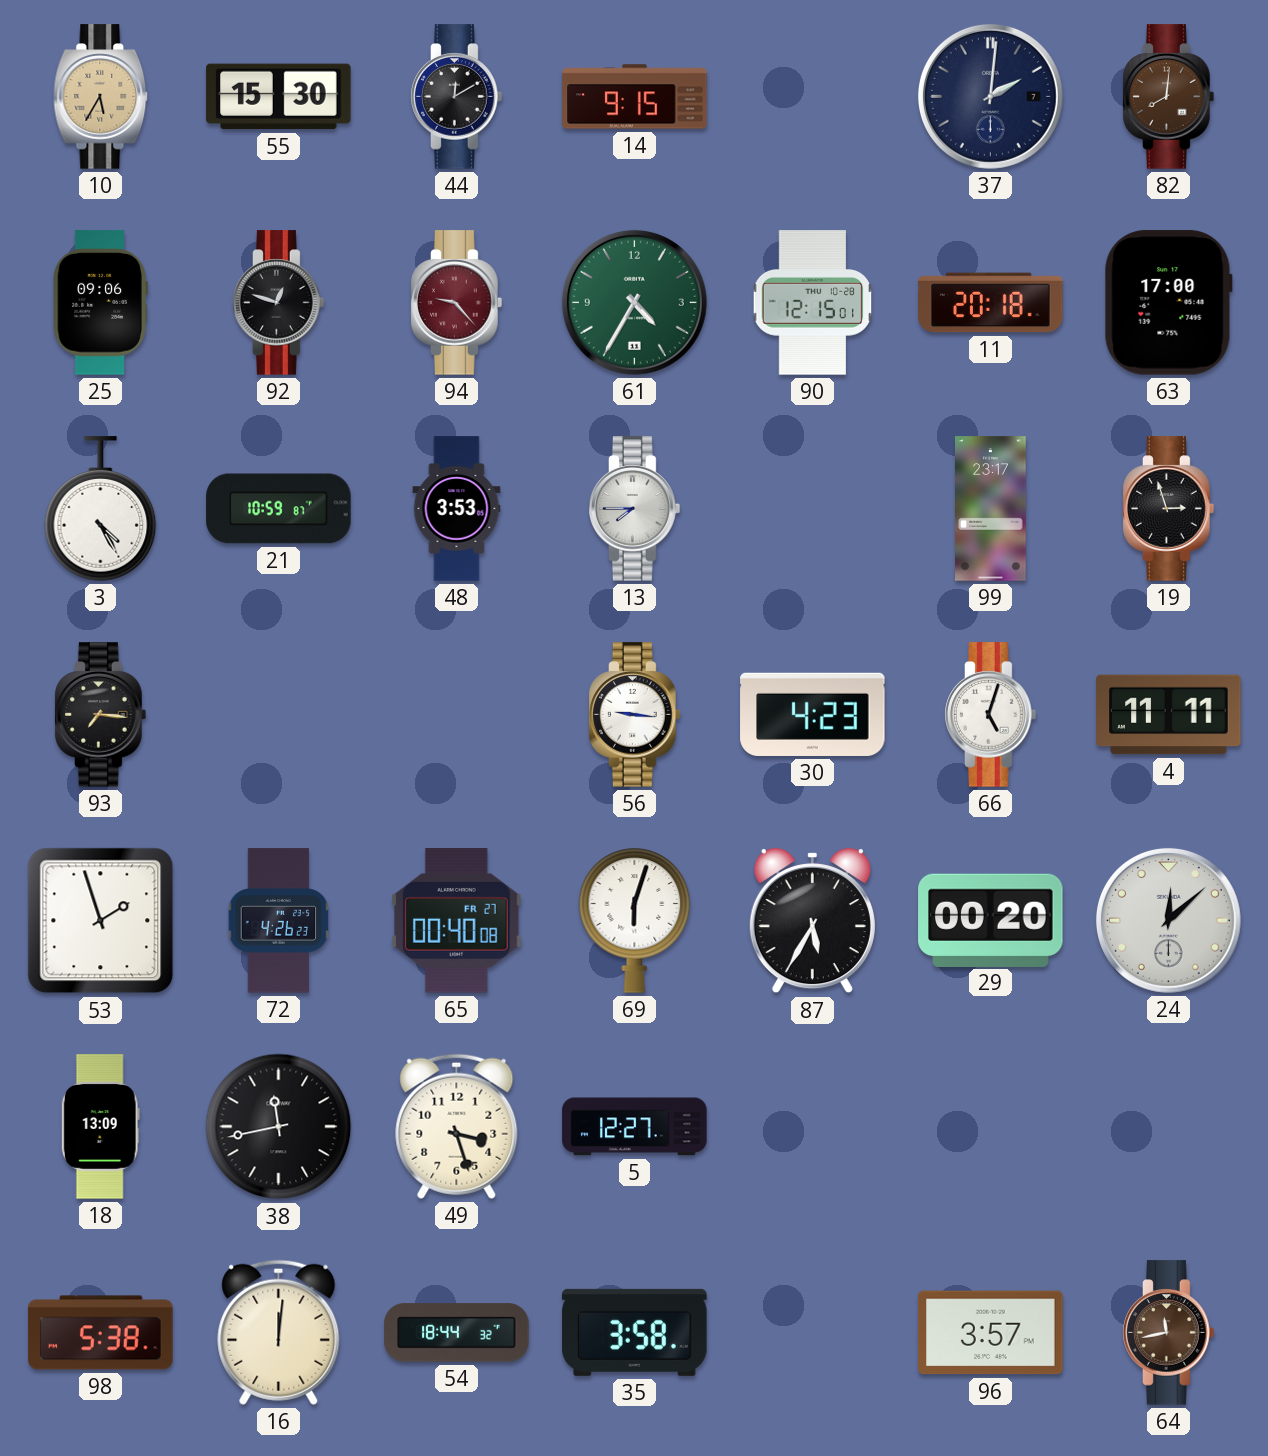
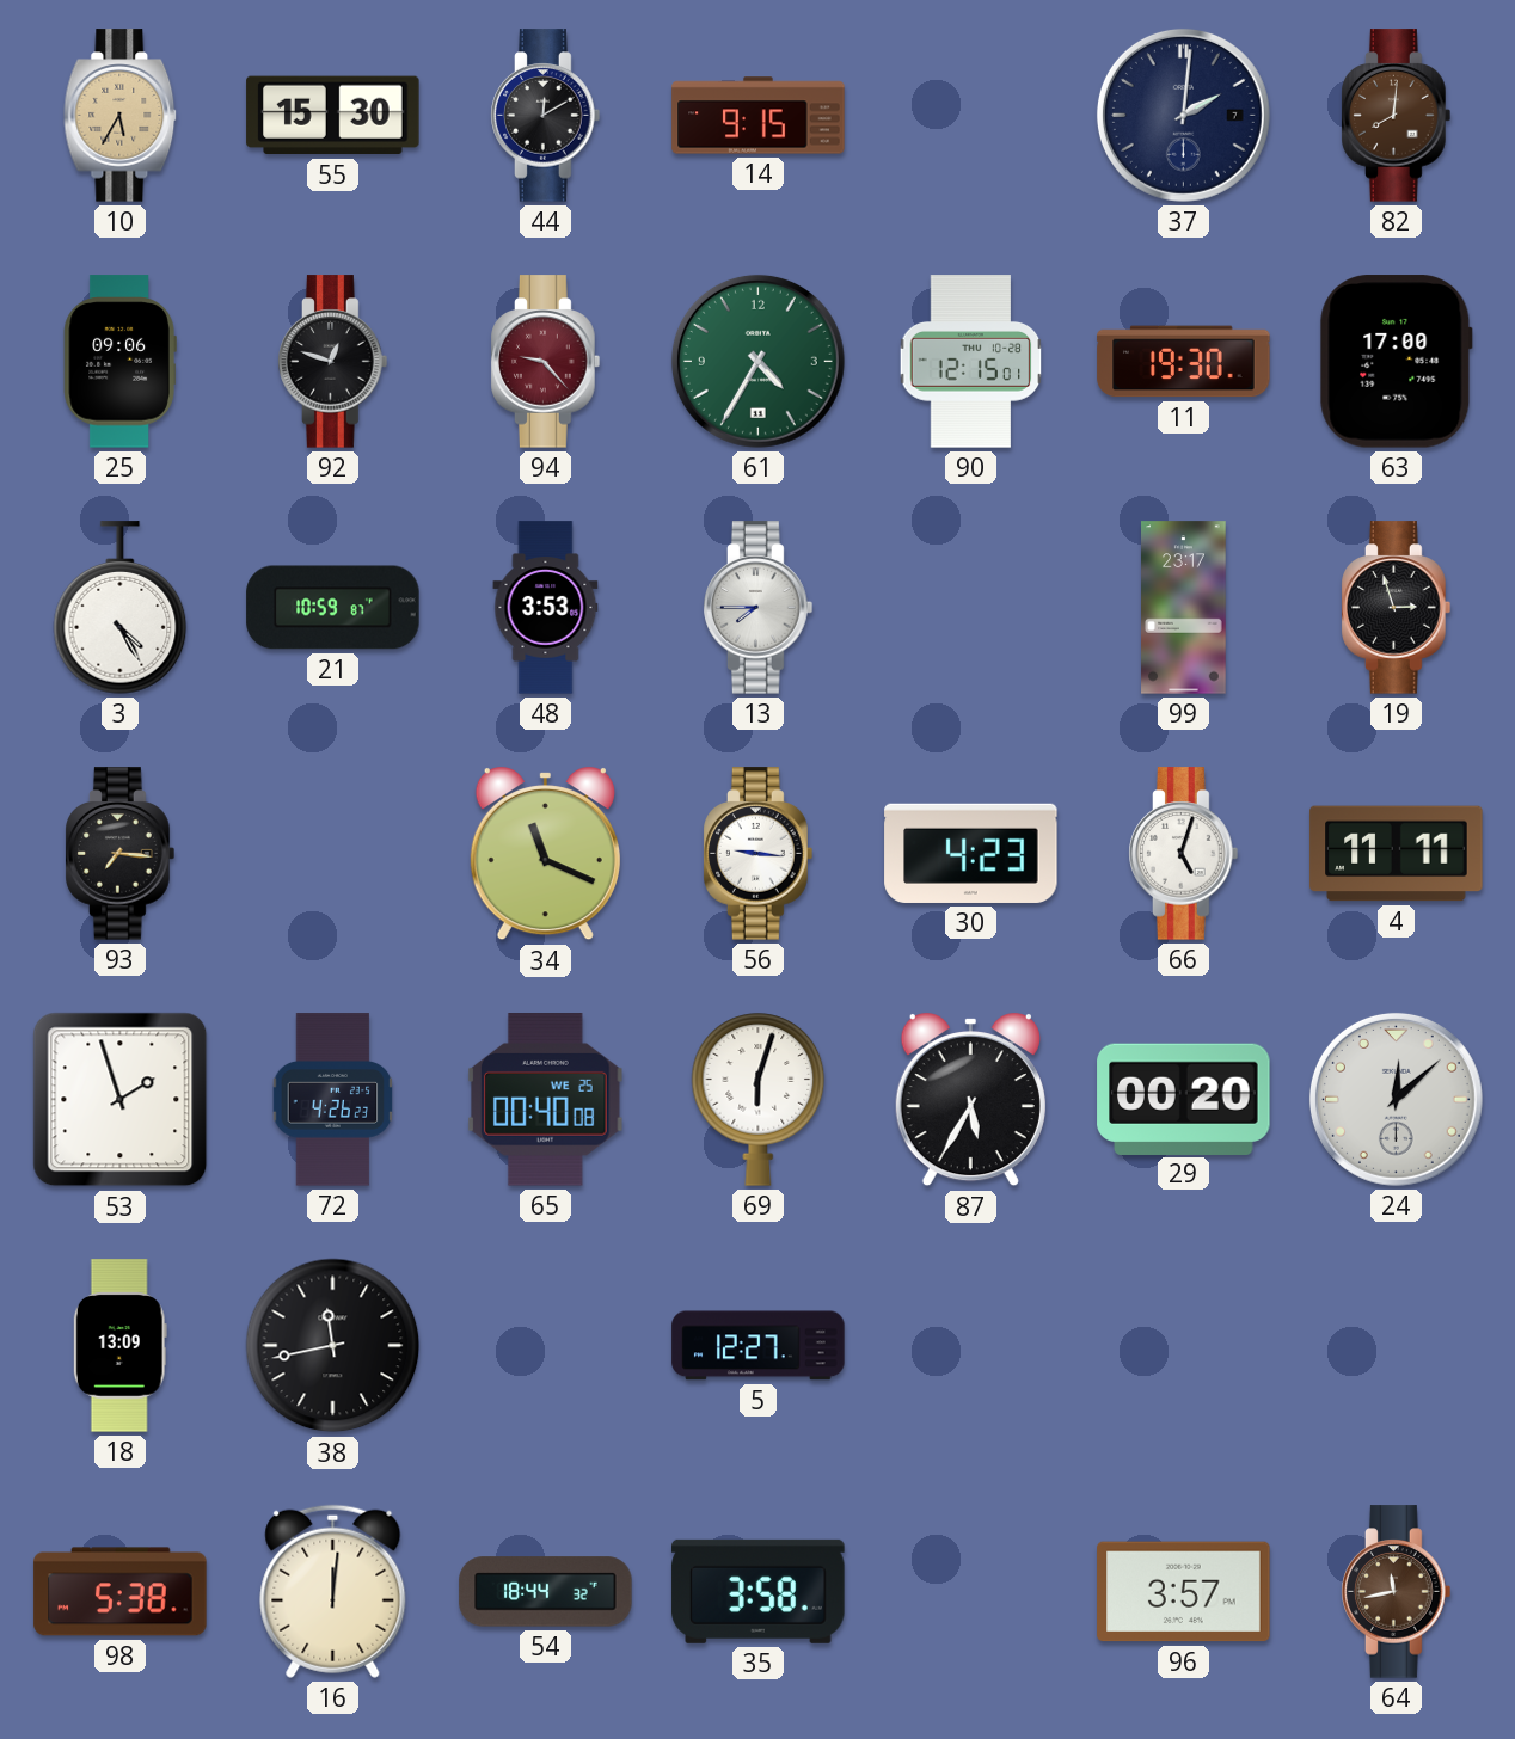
11: 20:18 -> 19:30
34: none -> 11:19
65 date: FR 27 -> WE 25
49: 3:27 -> none
